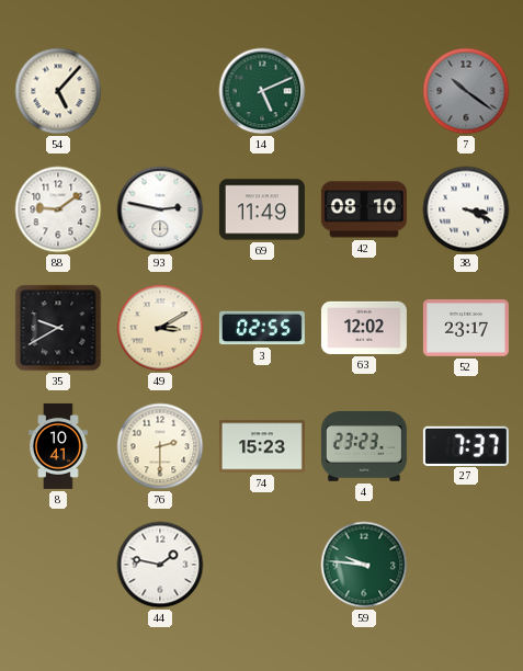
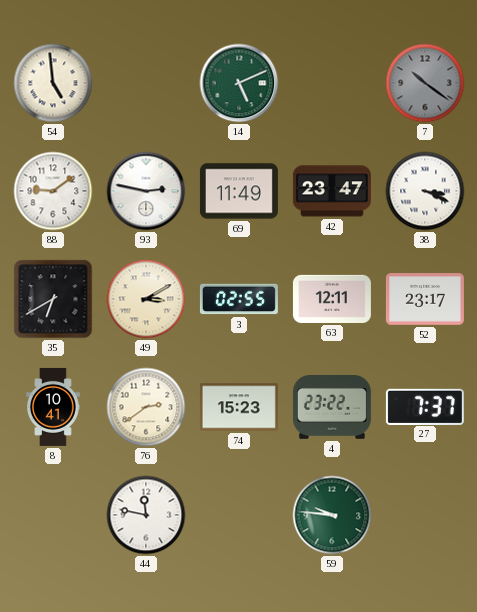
54: 5:07 -> 4:59
42: 08:10 -> 23:47
35: 9:40 -> 6:40
63: 12:02 -> 12:11
76: 2:30 -> 2:39
4: 23:23 -> 23:22
44: 1:47 -> 11:47
